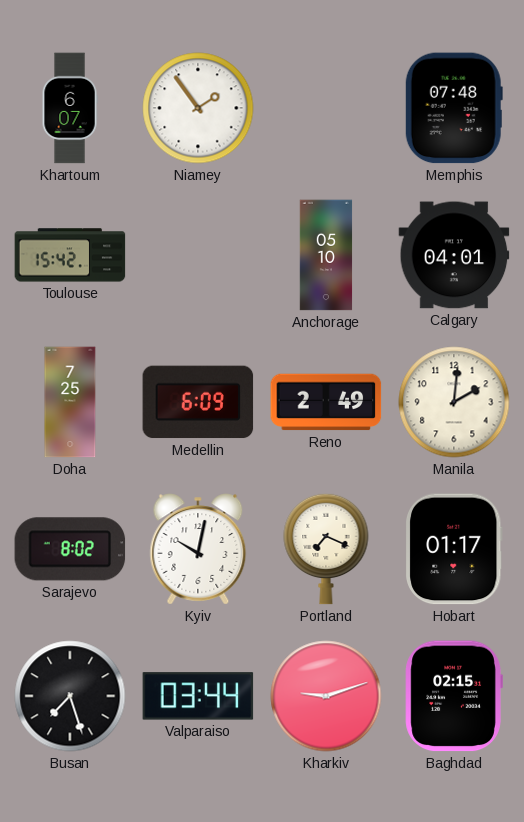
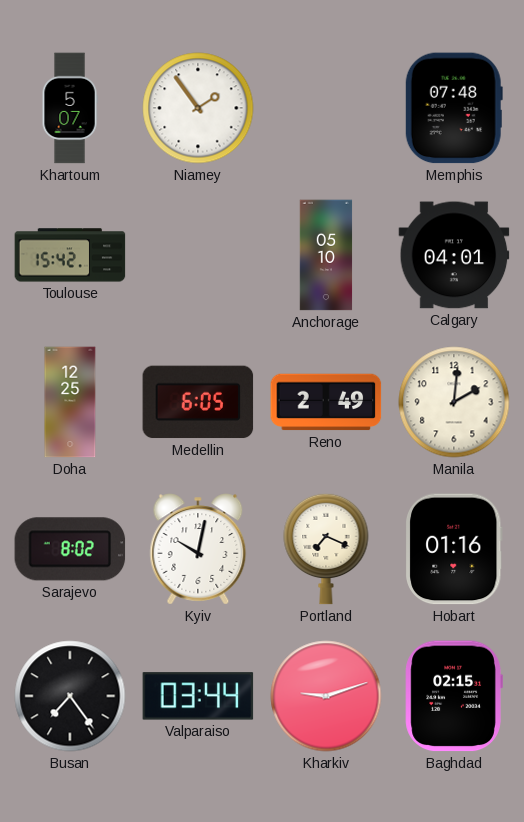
Khartoum: 6:07 -> 5:07
Doha: 7:25 -> 12:25
Medellin: 6:09 -> 6:05
Hobart: 01:17 -> 01:16
Busan: 7:27 -> 7:24
